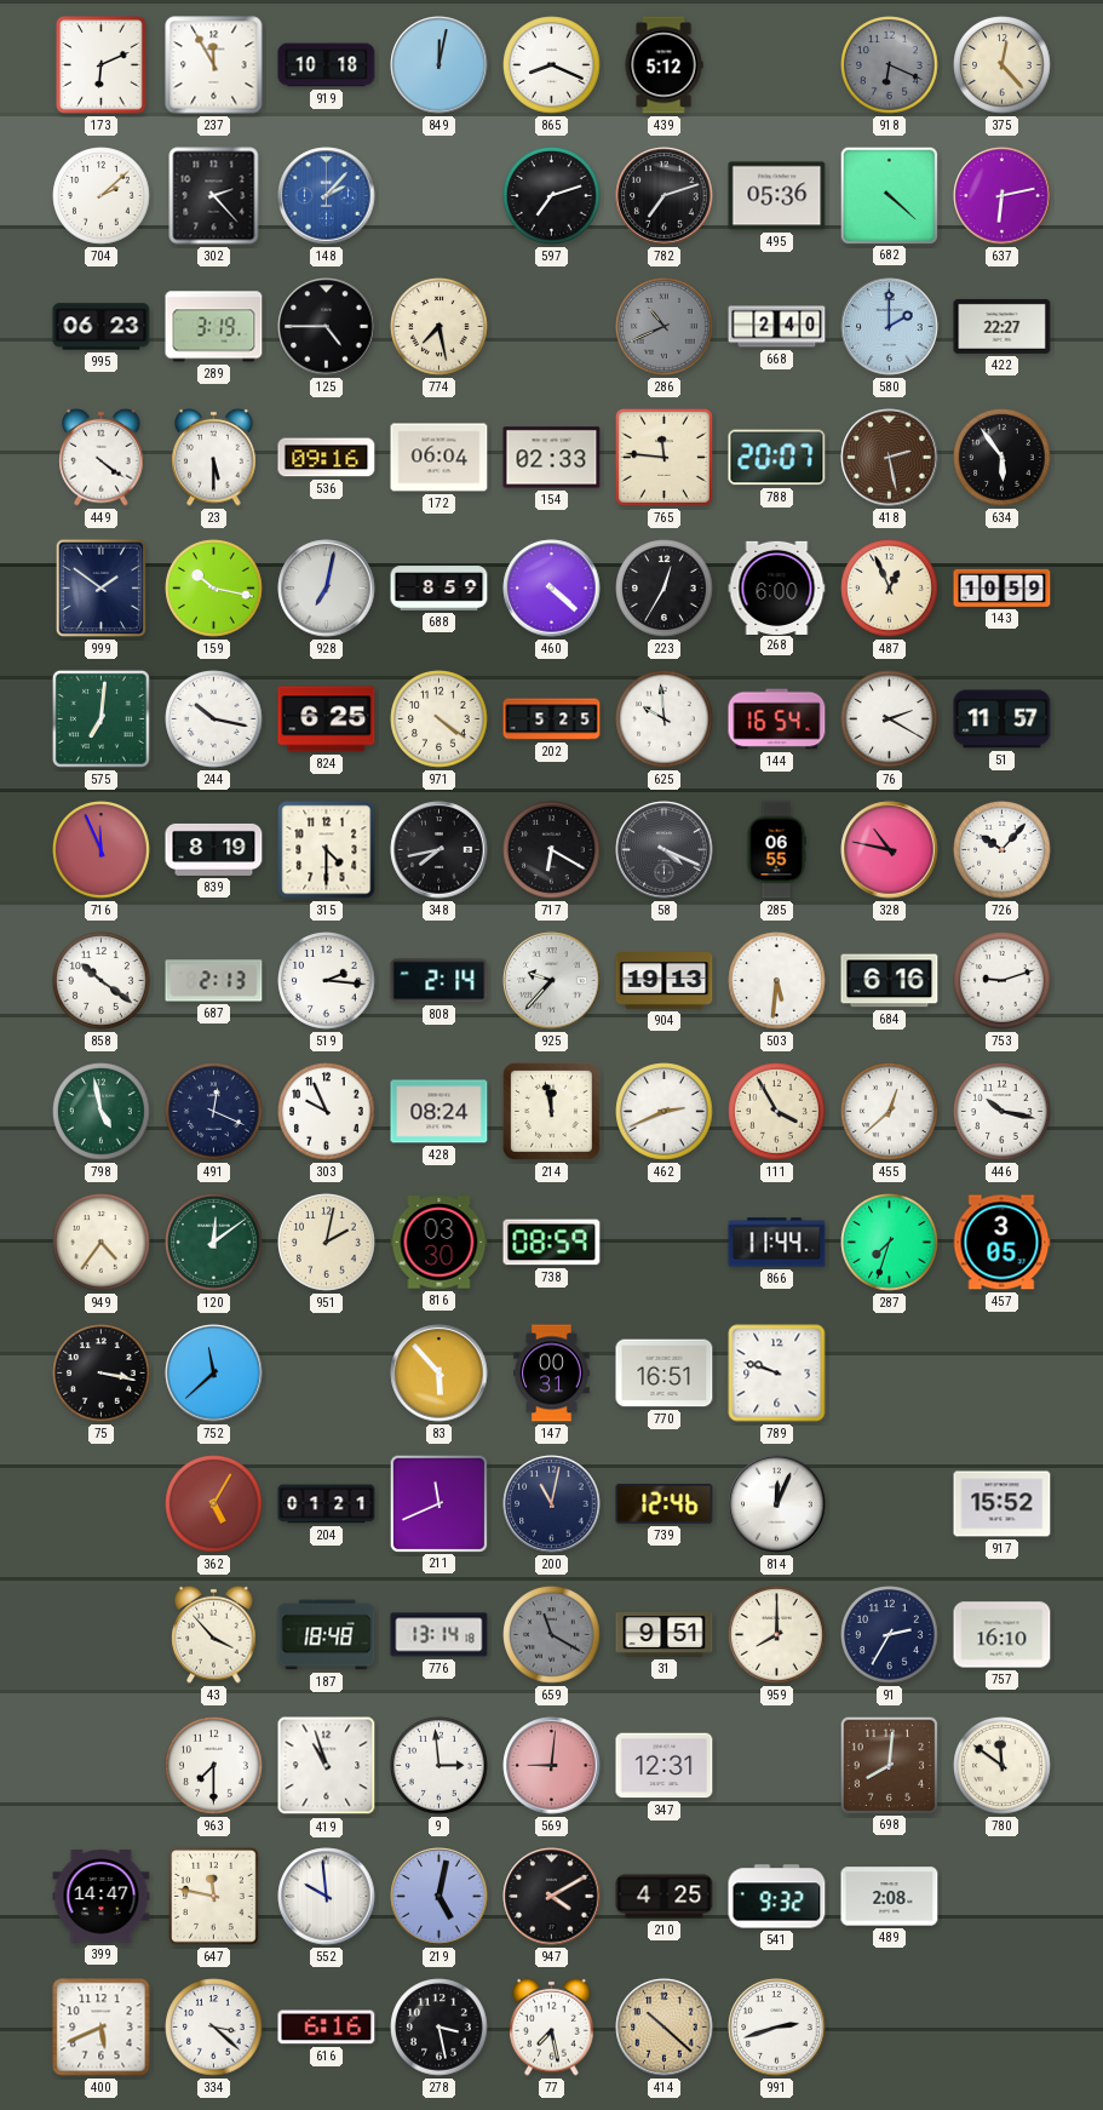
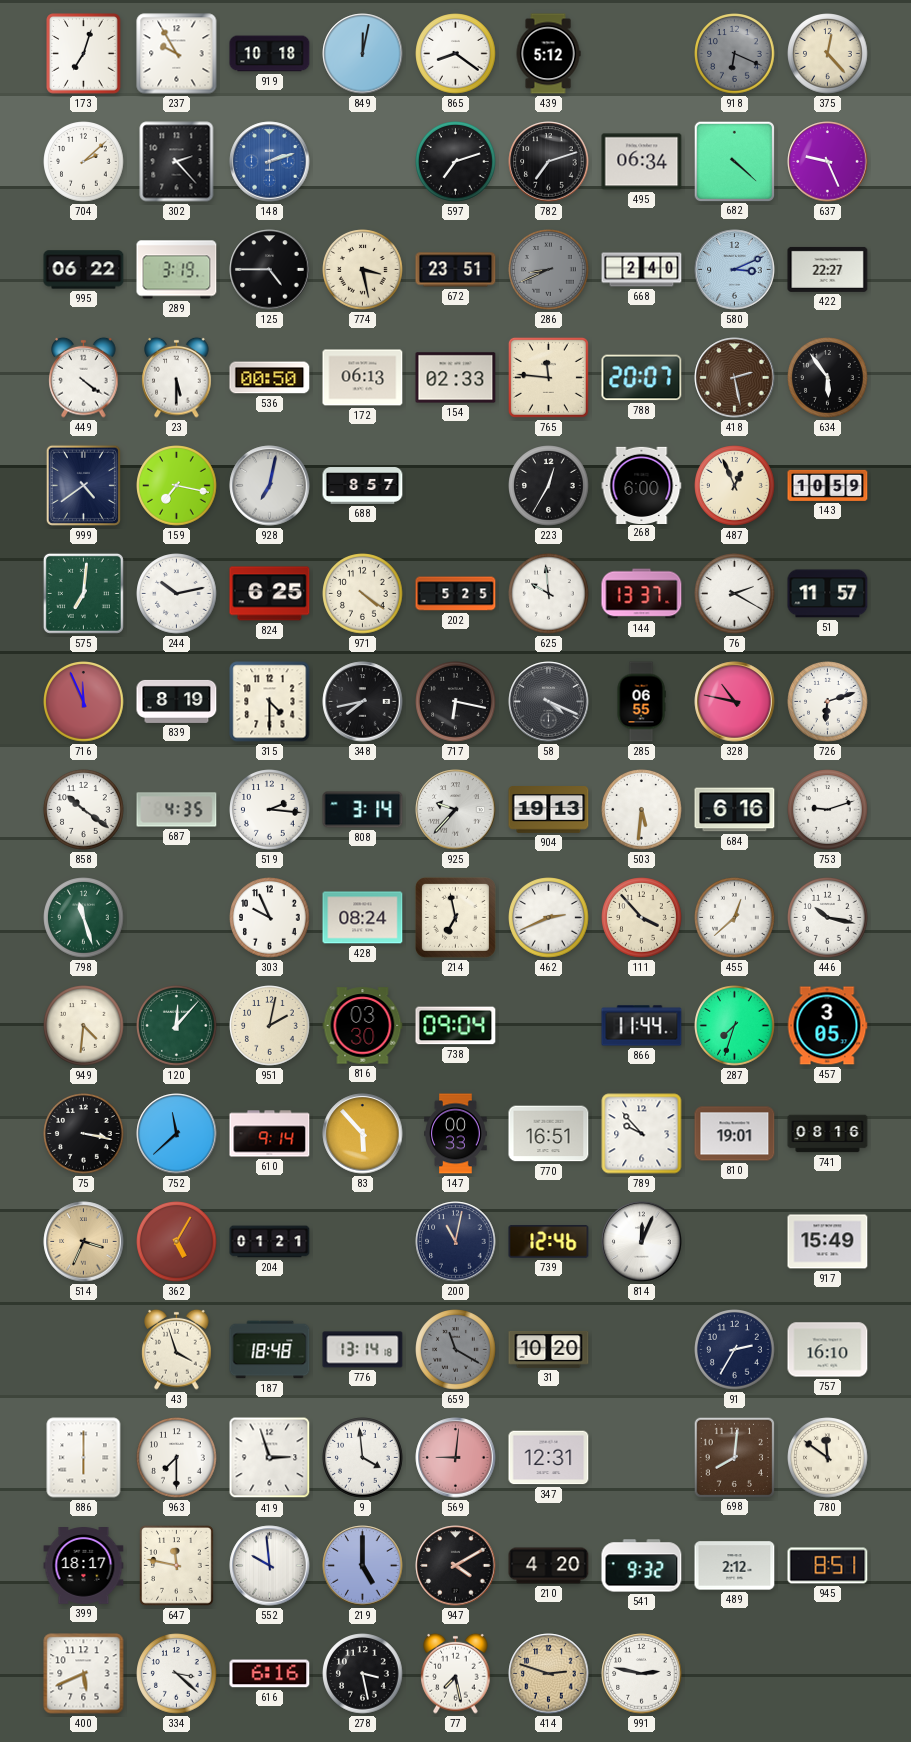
173: 6:11 -> 7:03
237: 11:55 -> 9:55
865: 8:19 -> 8:21
148: 2:07 -> 2:12
495: 05:36 -> 06:34
637: 6:13 -> 9:26
995: 06:23 -> 06:22
774: 7:28 -> 3:28
672: none -> 23:51
286: 10:41 -> 8:41
580: 2:00 -> 3:11
536: 09:16 -> 00:50
172: 06:04 -> 06:13
999: 1:51 -> 4:39
159: 10:17 -> 7:17
688: 8:59 -> 8:57
460: 4:22 -> none
244: 10:17 -> 10:13
144: 16:54 -> 13:37
717: 6:20 -> 6:17
726: 10:07 -> 6:12
687: 2:13 -> 4:35
808: 2:14 -> 3:14
798: 4:58 -> 11:27
491: 12:19 -> none
214: 11:58 -> 6:58
111: 3:55 -> 3:53
949: 4:36 -> 4:31
120: 12:09 -> 12:07
738: 08:59 -> 09:04
610: none -> 9:14
147: 00:31 -> 00:33
789: 9:48 -> 9:53
810: none -> 19:01
741: none -> 08:16
514: none -> 3:34
211: 11:41 -> none
917: 15:52 -> 15:49
43: 3:53 -> 3:57
31: 9:51 -> 10:20
959: 8:00 -> none
886: none -> 6:00
419: 10:57 -> 2:57
9: 2:59 -> 3:59
399: 14:47 -> 18:17
219: 5:02 -> 5:00
210: 4:25 -> 4:20
489: 2:08 -> 2:12
945: none -> 8:51
414: 10:22 -> 2:48
991: 2:42 -> 2:47
